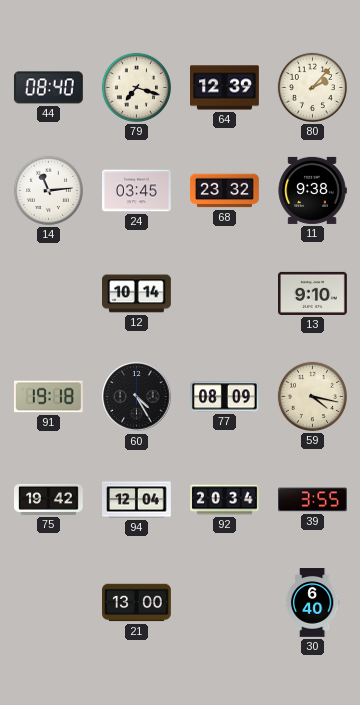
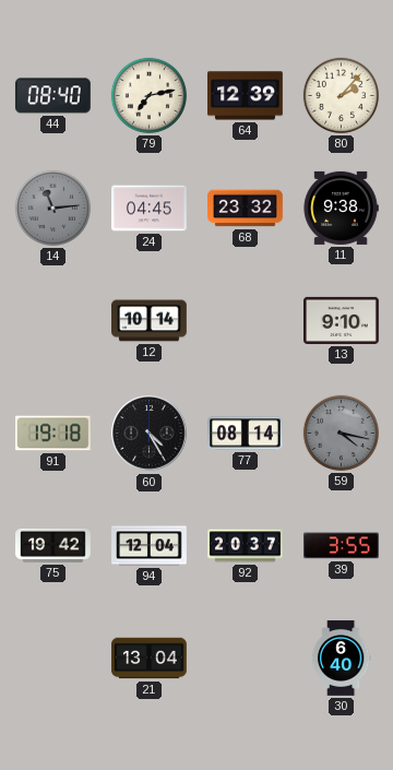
79: 7:18 -> 7:13
14 dial: white -> grey
24: 03:45 -> 04:45
77: 08:09 -> 08:14
59 dial: cream -> grey
92: 20:34 -> 20:37
21: 13:00 -> 13:04
